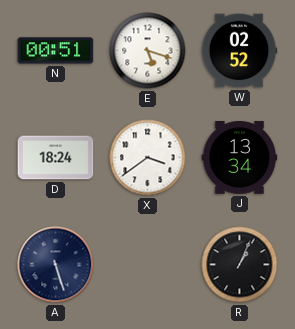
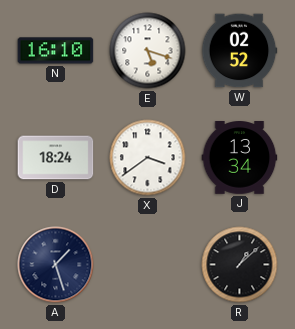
N: 00:51 -> 16:10
A: 5:27 -> 1:27
R: 1:04 -> 1:08
